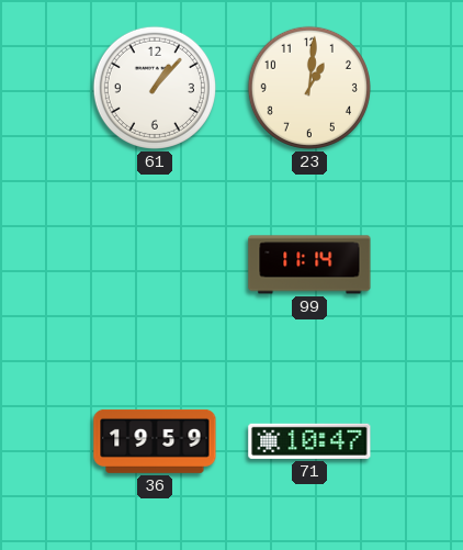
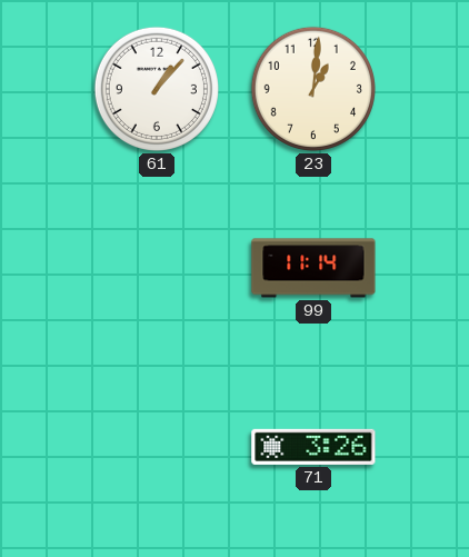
36: 19:59 -> none
71: 10:47 -> 3:26
